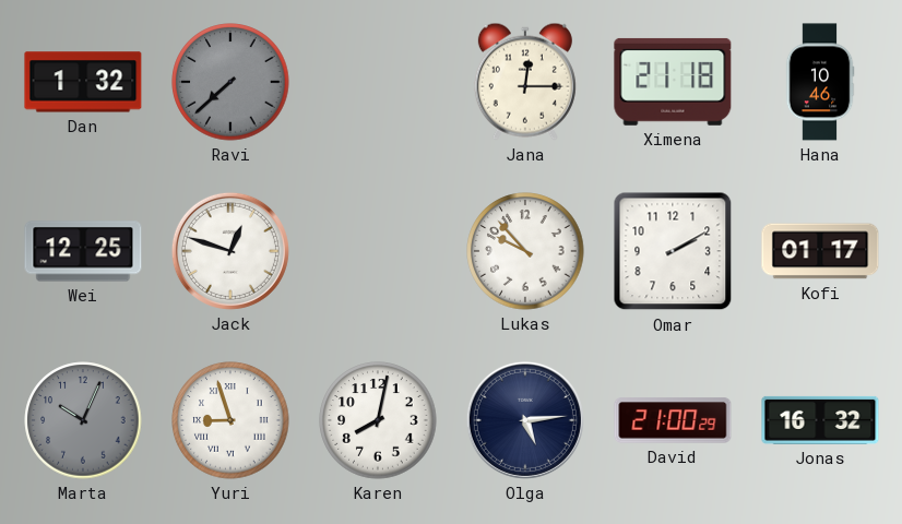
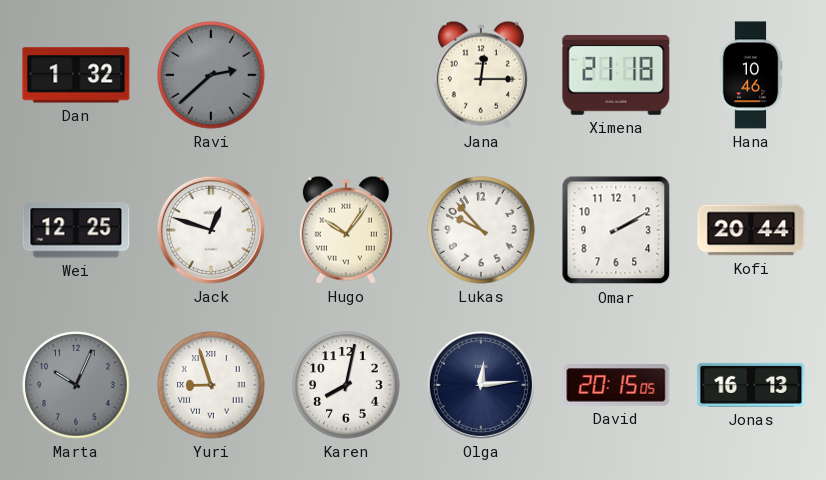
Ravi: 7:38 -> 2:38
Hugo: none -> 10:06
Kofi: 01:17 -> 20:44
Olga: 5:14 -> 12:14
David: 21:00 -> 20:15
Jonas: 16:32 -> 16:13
